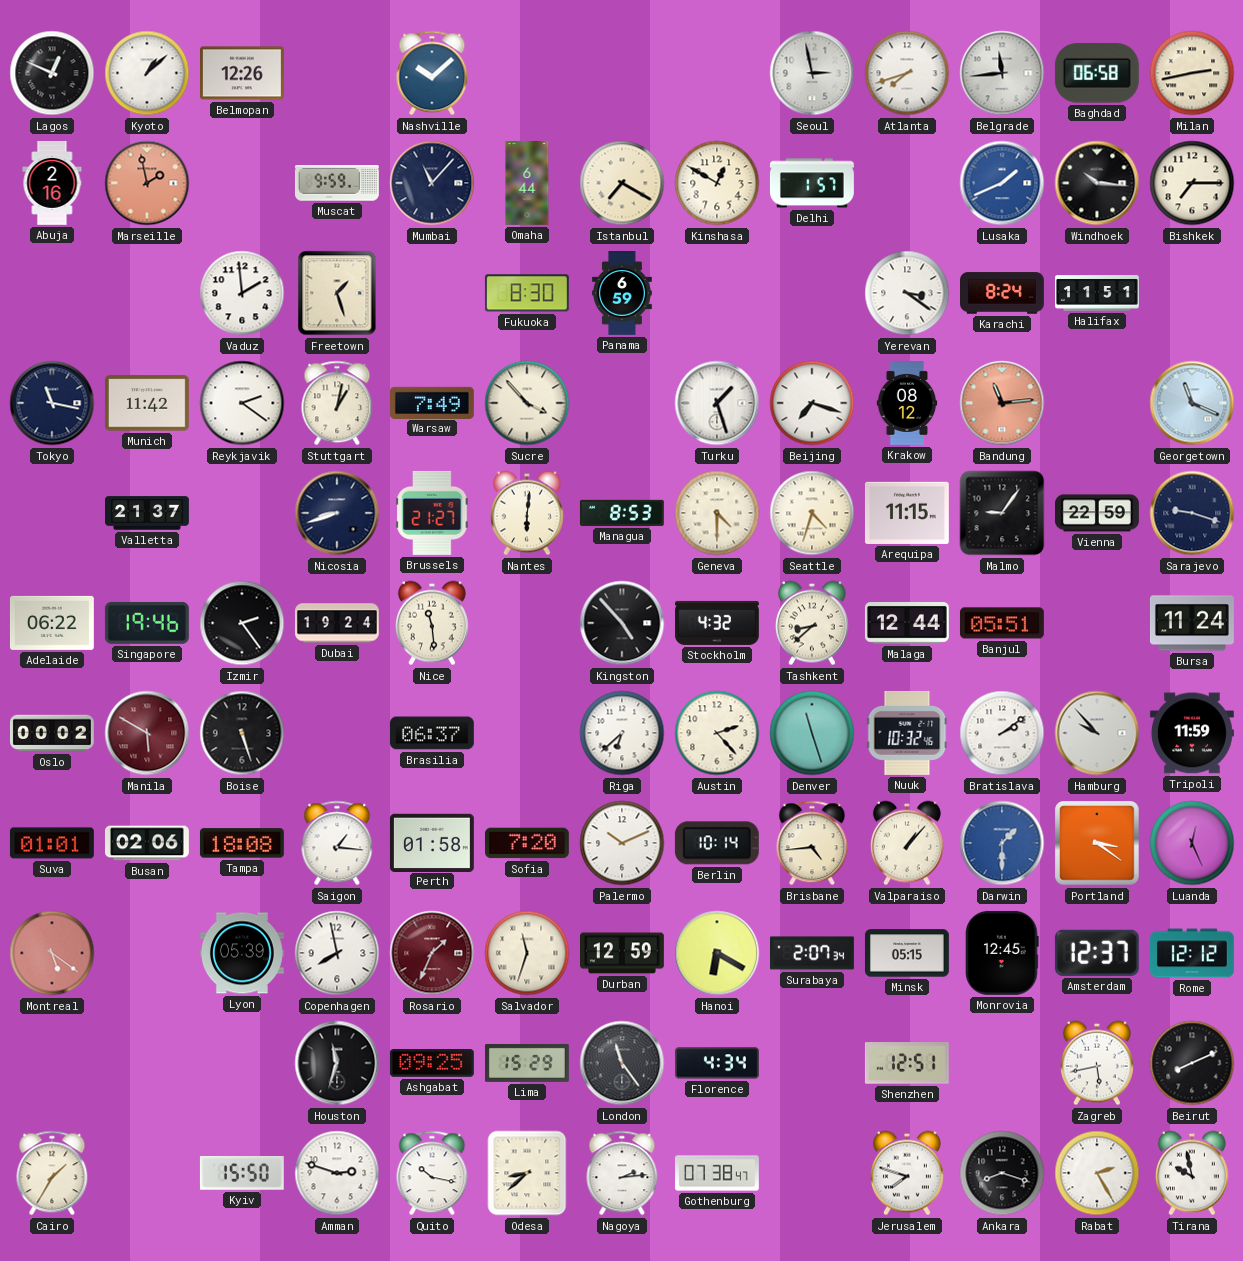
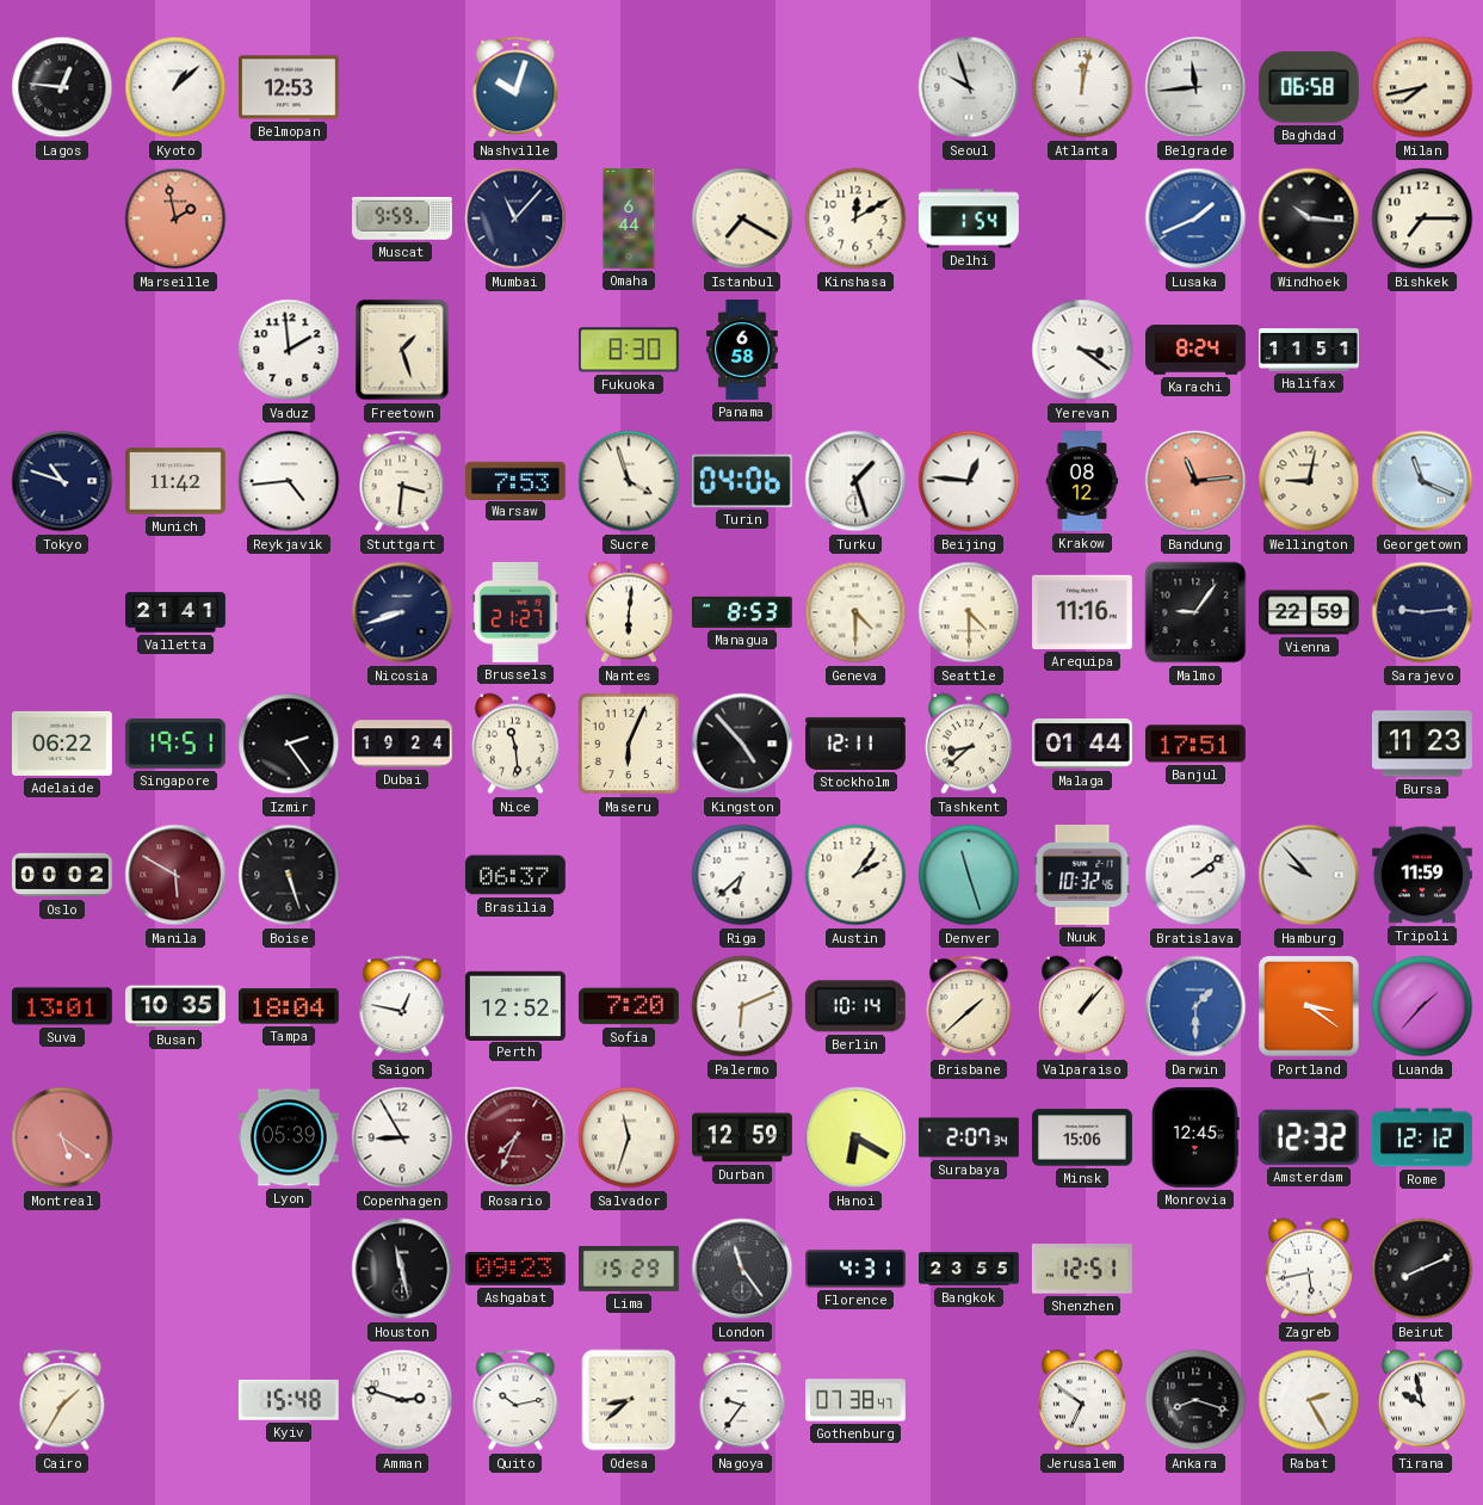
Lagos: 12:49 -> 12:46
Belmopan: 12:26 -> 12:53
Nashville: 10:08 -> 10:03
Seoul: 2:58 -> 9:57
Atlanta: 7:42 -> 12:02
Milan: 2:43 -> 7:43
Abuja: 2:16 -> none
Kinshasa: 12:50 -> 12:10
Delhi: 1:57 -> 1:54
Panama: 6:59 -> 6:58
Tokyo: 11:17 -> 10:48
Reykjavik: 2:21 -> 4:44
Stuttgart: 1:02 -> 3:31
Warsaw: 7:49 -> 7:53
Sucre: 3:53 -> 3:57
Turin: none -> 04:06
Beijing: 7:18 -> 12:46
Wellington: none -> 9:02
Valletta: 21:37 -> 21:41
Seattle: 4:33 -> 4:30
Arequipa: 11:15 -> 11:16
Sarajevo: 9:18 -> 9:14
Singapore: 19:46 -> 19:51
Maseru: none -> 6:04
Stockholm: 4:32 -> 12:11
Malaga: 12:44 -> 01:44
Banjul: 05:51 -> 17:51
Bursa: 11:24 -> 11:23
Austin: 2:23 -> 2:06
Suva: 01:01 -> 13:01
Busan: 02:06 -> 10:35
Tampa: 18:08 -> 18:04
Saigon: 1:16 -> 12:47
Perth: 01:58 -> 12:52
Palermo: 10:11 -> 6:11
Brisbane: 4:44 -> 1:38
Luanda: 12:26 -> 1:37
Copenhagen: 7:58 -> 8:55
Rosario: 1:34 -> 7:34
Minsk: 05:15 -> 15:06
Amsterdam: 12:37 -> 12:32
Houston: 11:33 -> 11:28
Ashgabat: 09:25 -> 09:23
Florence: 4:34 -> 4:31
Bangkok: none -> 23:55
Kyiv: 15:50 -> 15:48
Quito: 10:17 -> 10:13
Nagoya: 2:14 -> 9:36
Jerusalem: 7:48 -> 6:51
